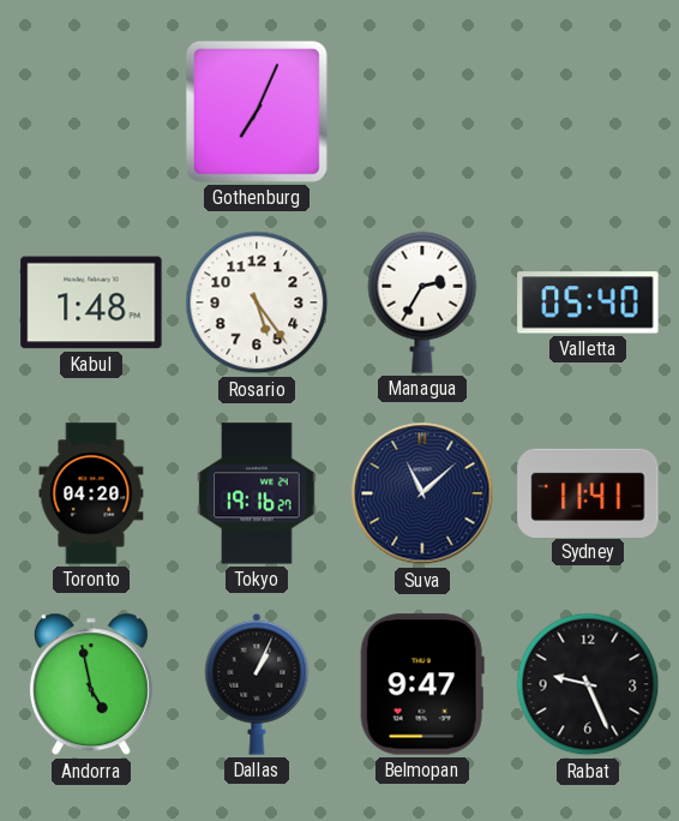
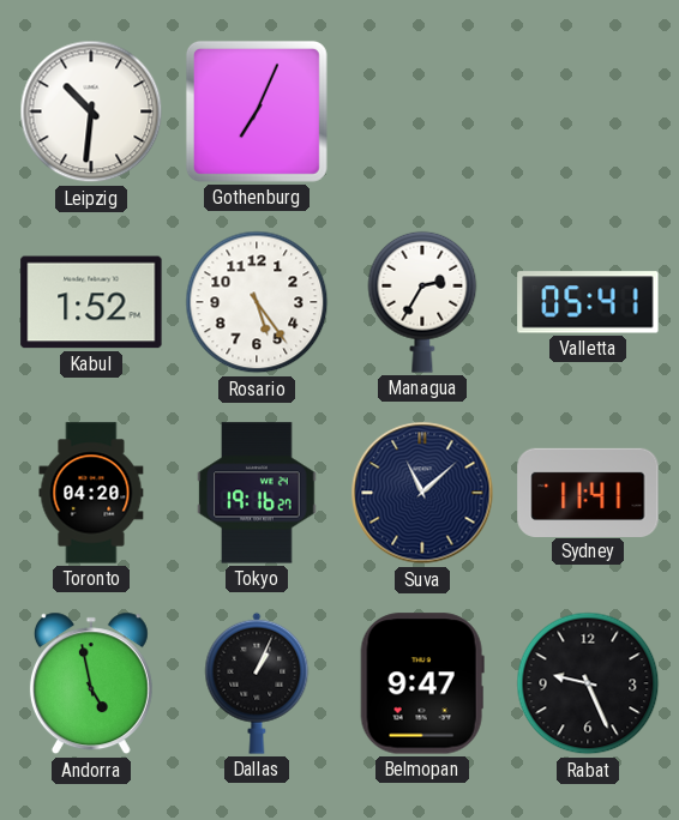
Leipzig: none -> 10:31
Kabul: 1:48 -> 1:52
Valletta: 05:40 -> 05:41
